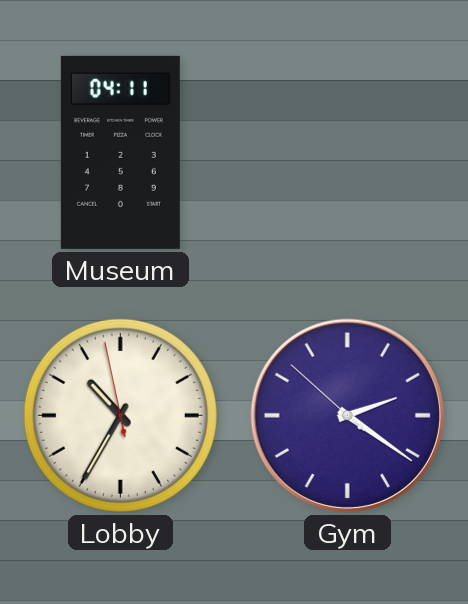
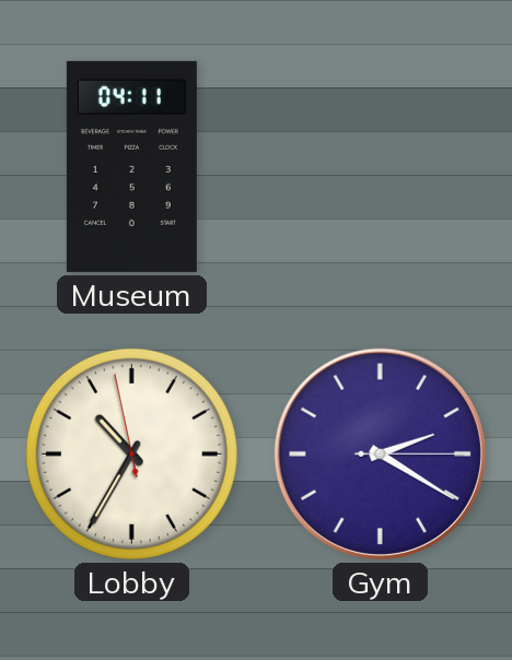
Gym: 2:20:52 -> 2:20:15
